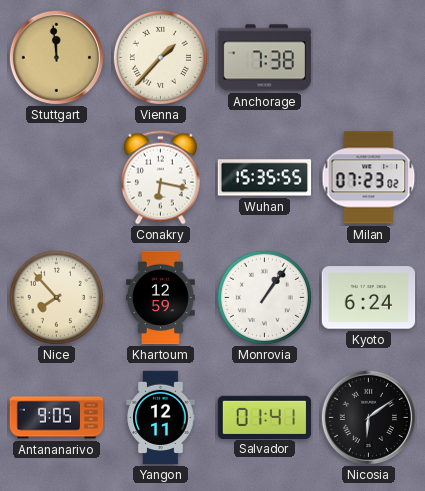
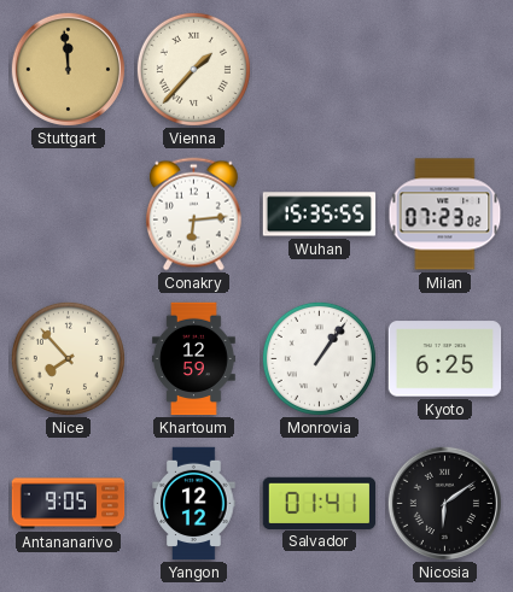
Anchorage: 7:38 -> none
Conakry: 6:17 -> 6:14
Kyoto: 6:24 -> 6:25
Yangon: 12:11 -> 12:12
